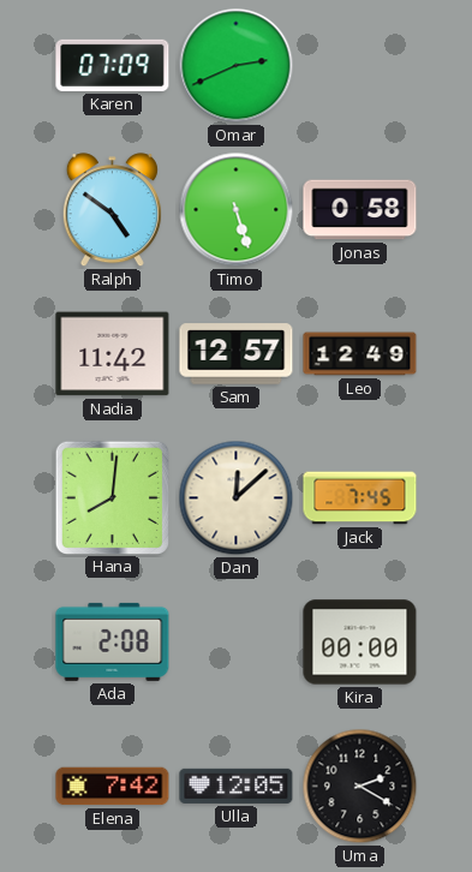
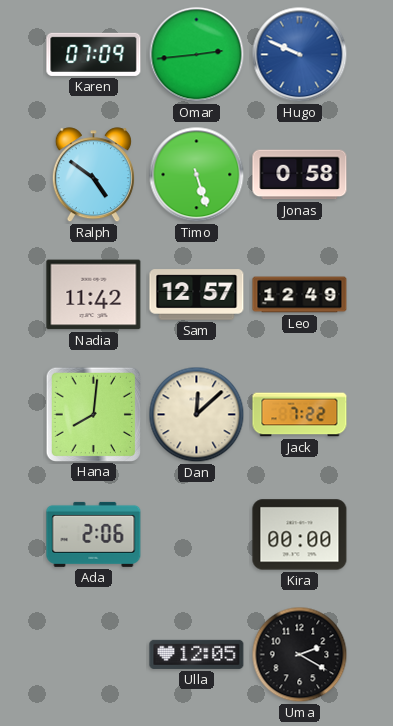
Omar: 2:41 -> 2:44
Hugo: none -> 9:49
Jack: 7:45 -> 7:22
Ada: 2:08 -> 2:06
Elena: 7:42 -> none
